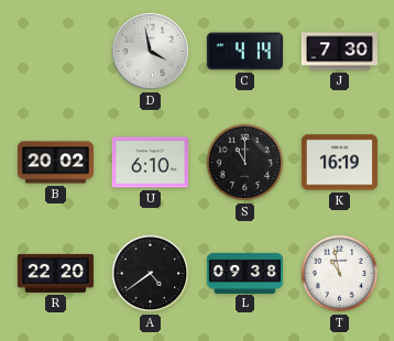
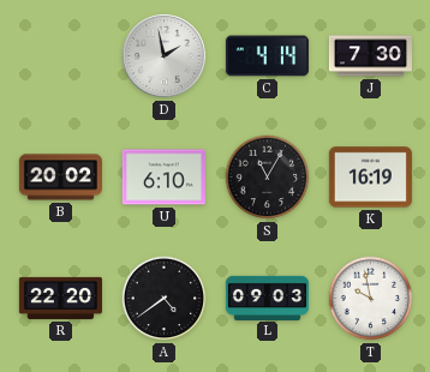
D: 3:58 -> 1:58
S: 11:00 -> 11:05
L: 09:38 -> 09:03
T: 10:58 -> 9:58
